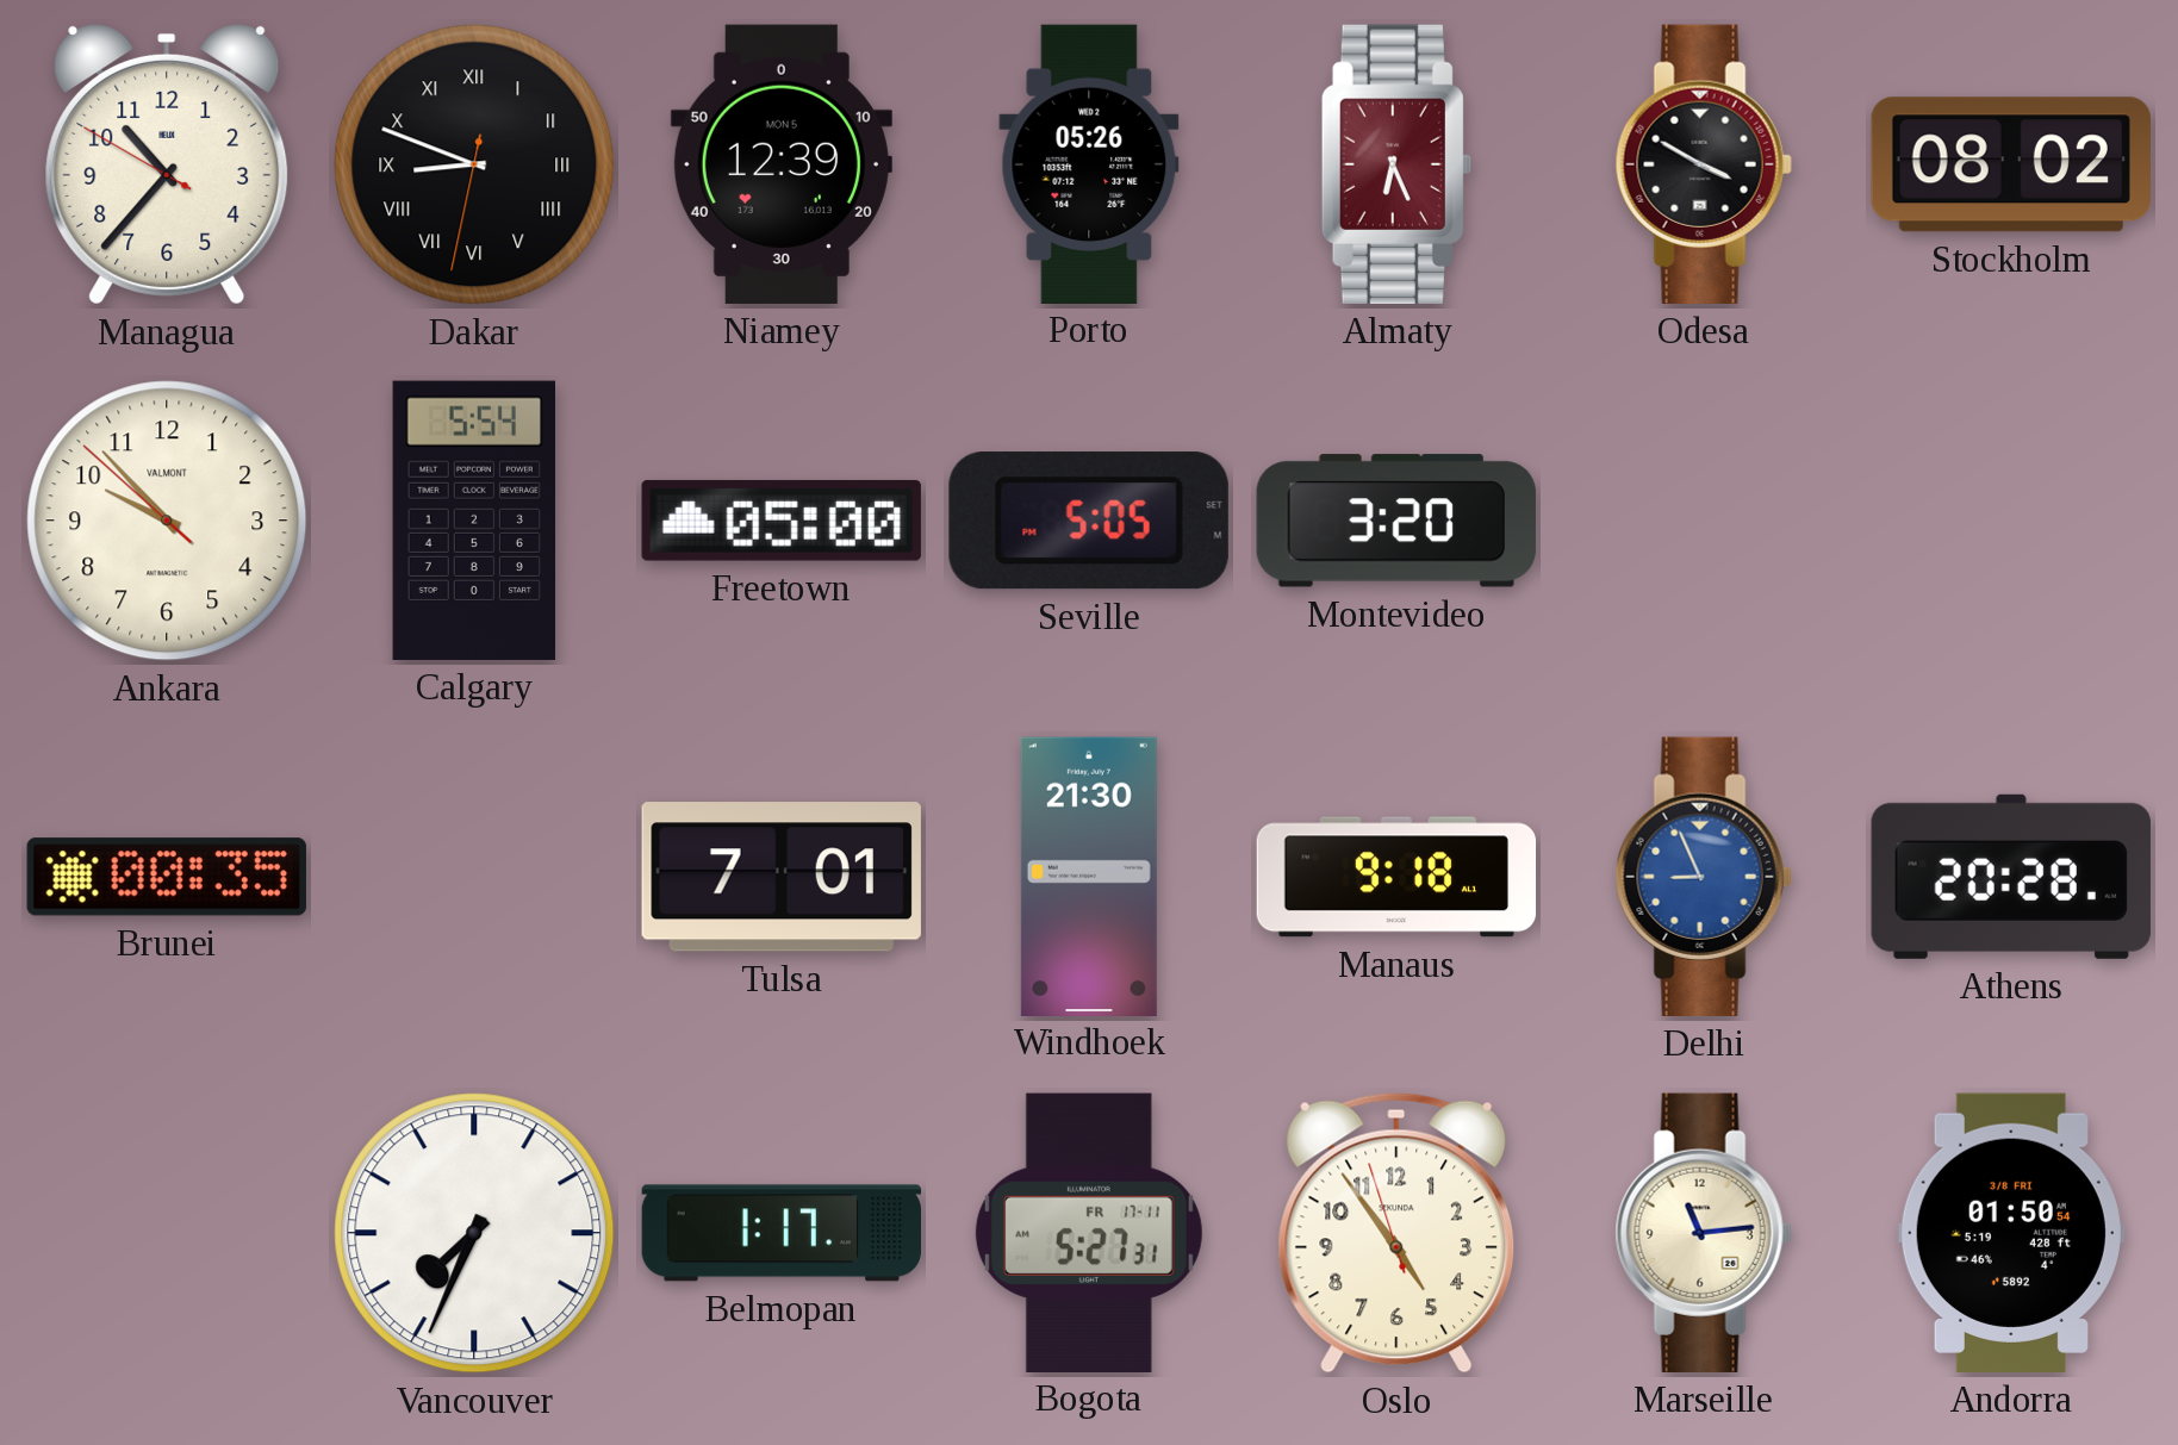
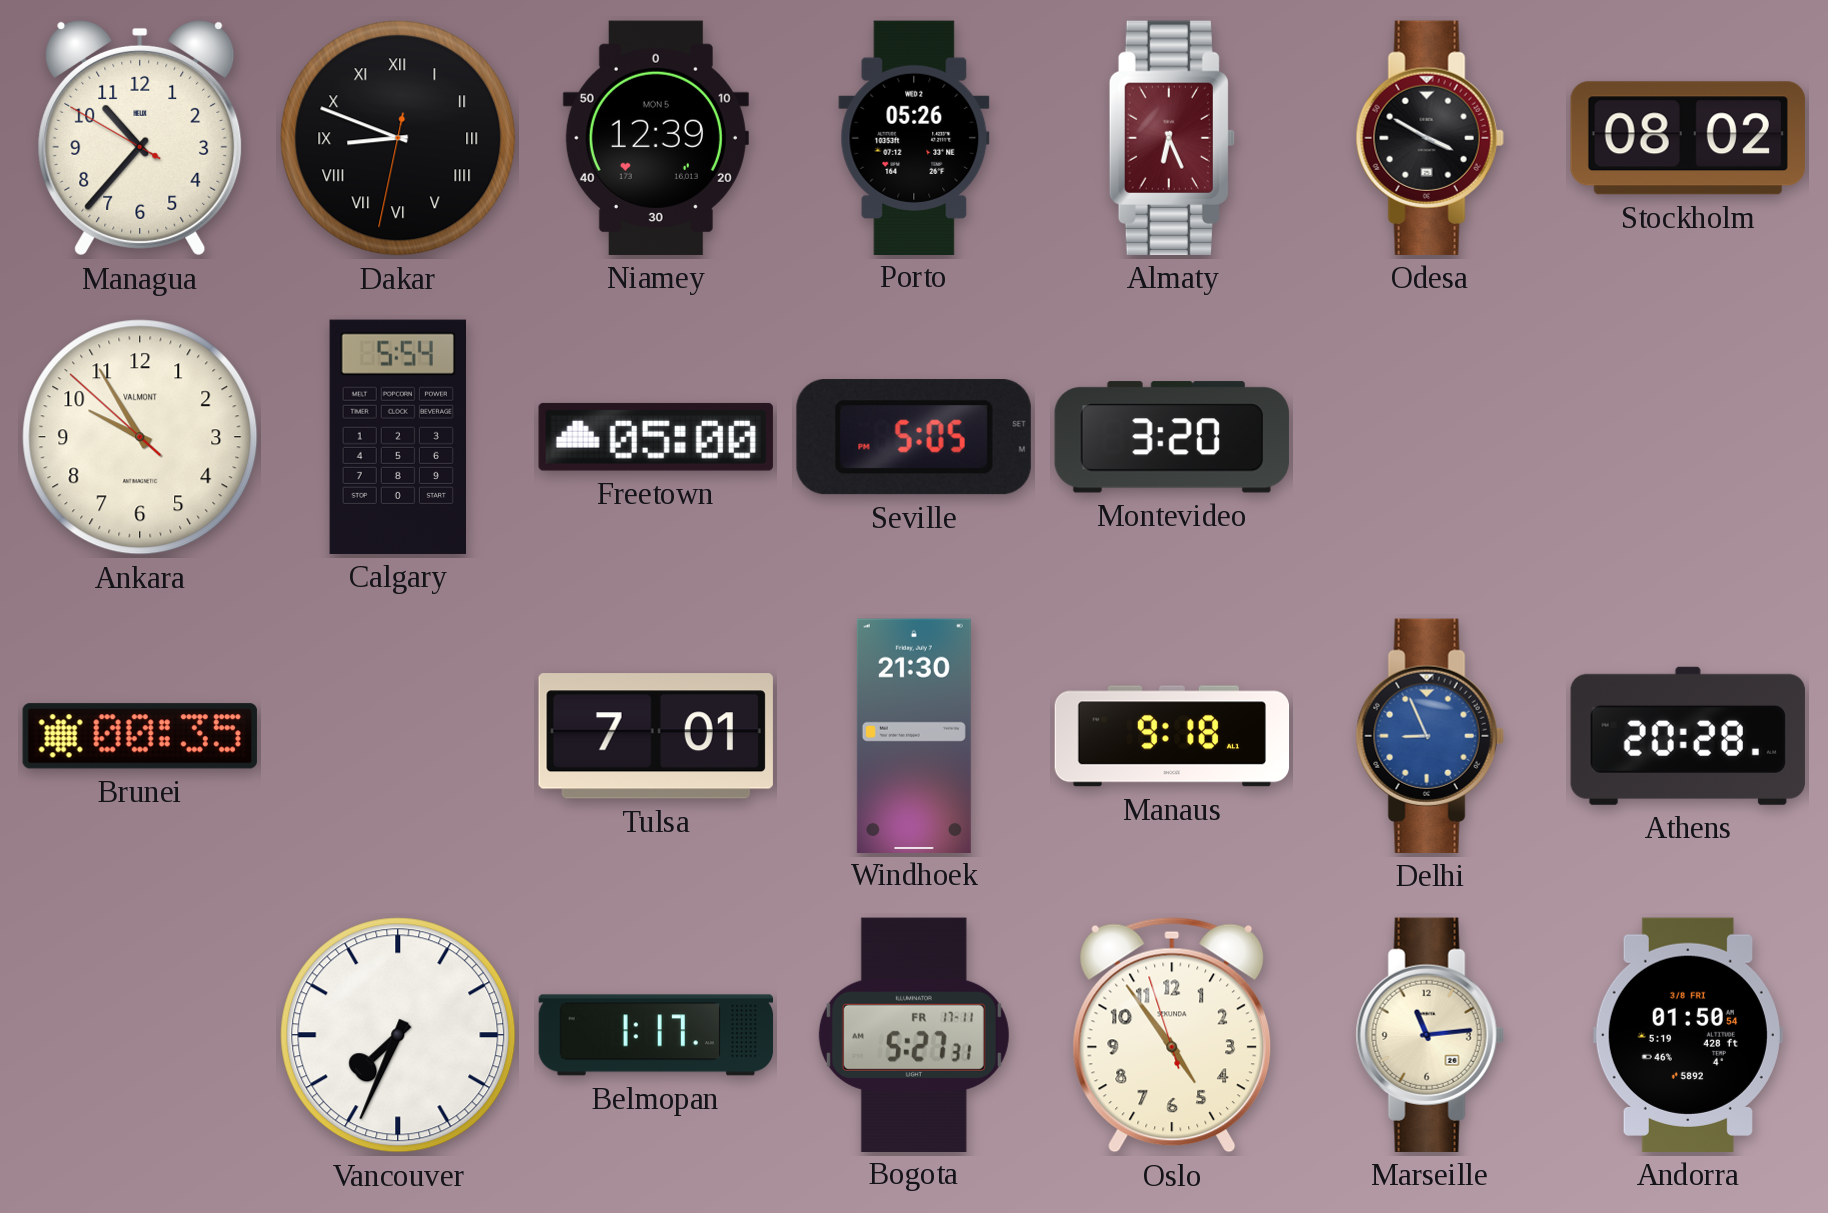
Ankara: 9:52 -> 9:54
